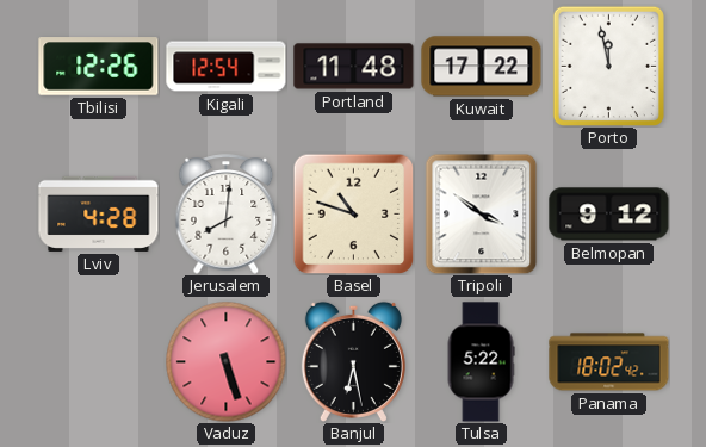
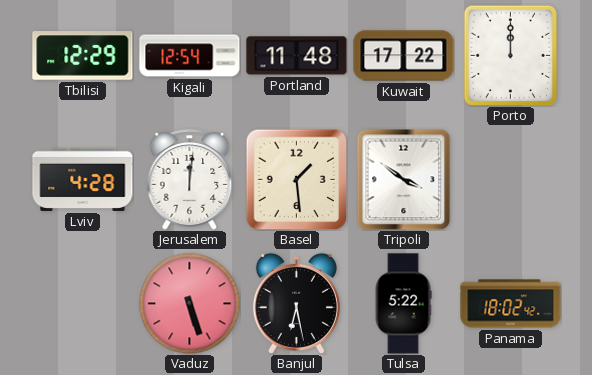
Tbilisi: 12:26 -> 12:29
Porto: 11:58 -> 12:00
Jerusalem: 8:01 -> 12:01
Basel: 10:48 -> 1:29
Belmopan: 9:12 -> none
